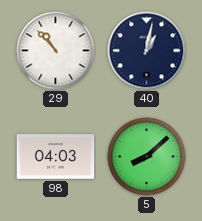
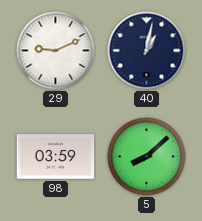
29: 10:53 -> 9:11
98: 04:03 -> 03:59
